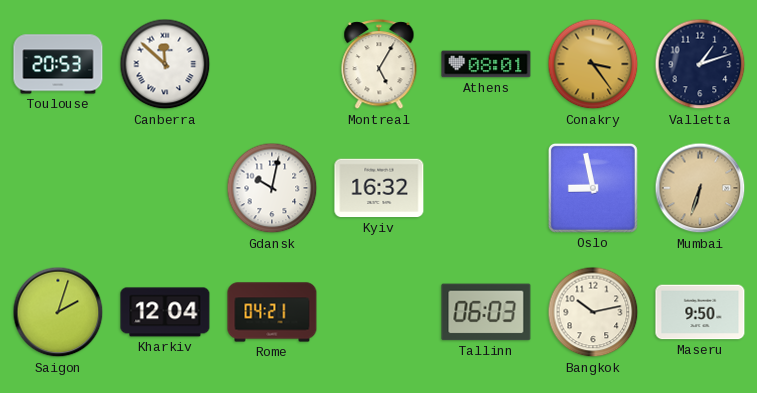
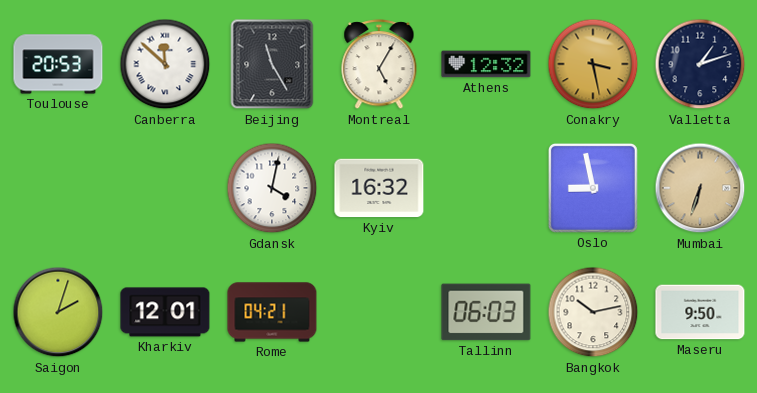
Beijing: none -> 11:25
Athens: 08:01 -> 12:32
Conakry: 3:24 -> 3:28
Gdansk: 10:02 -> 4:02
Kharkiv: 12:04 -> 12:01
